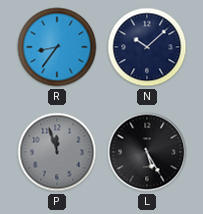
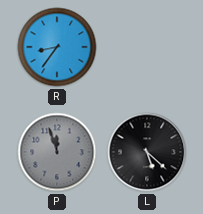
N: 10:08 -> none
L: 5:25 -> 5:22
